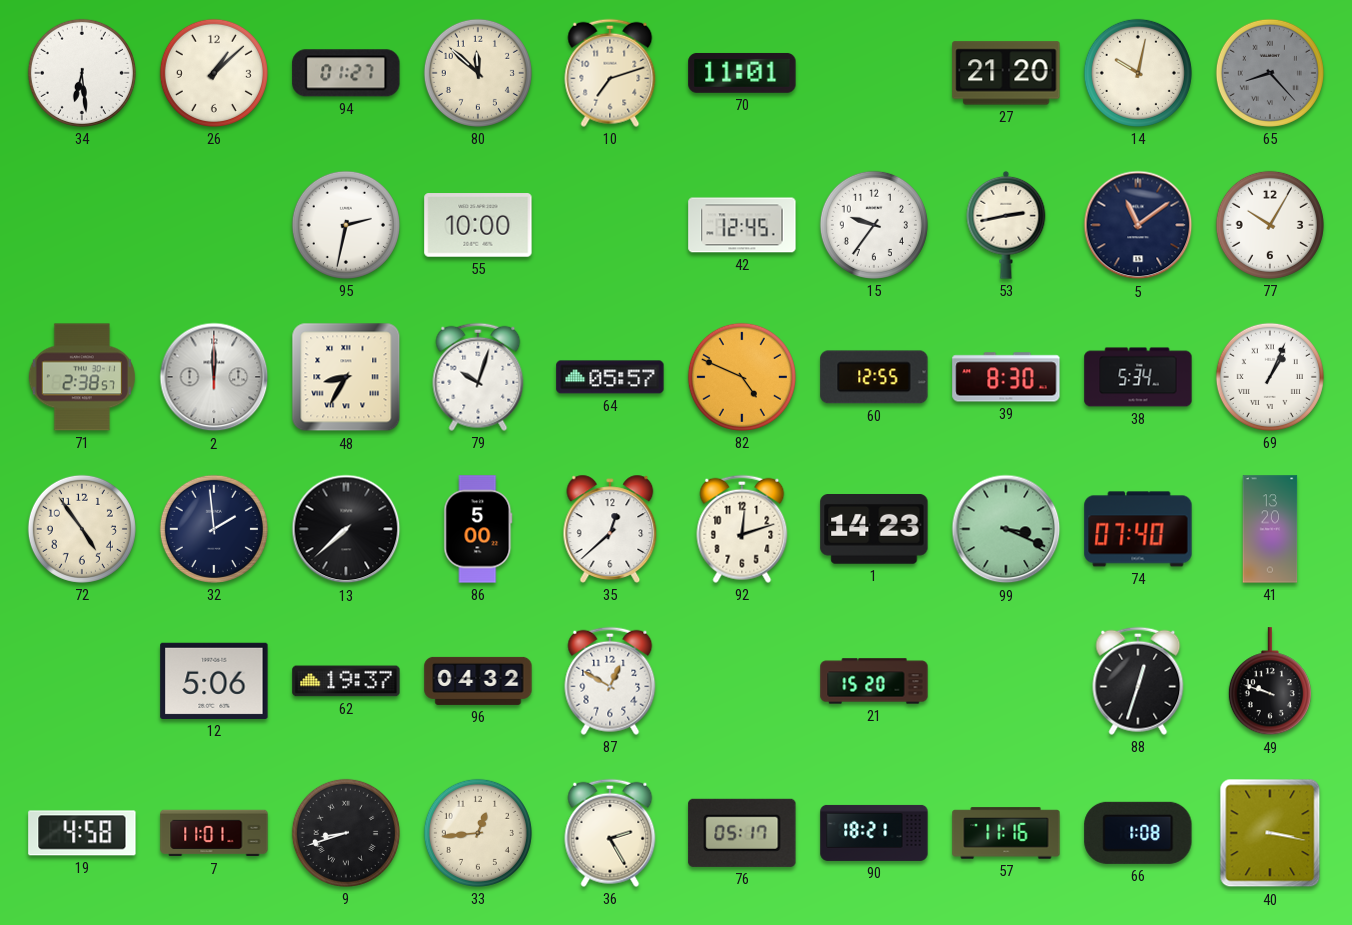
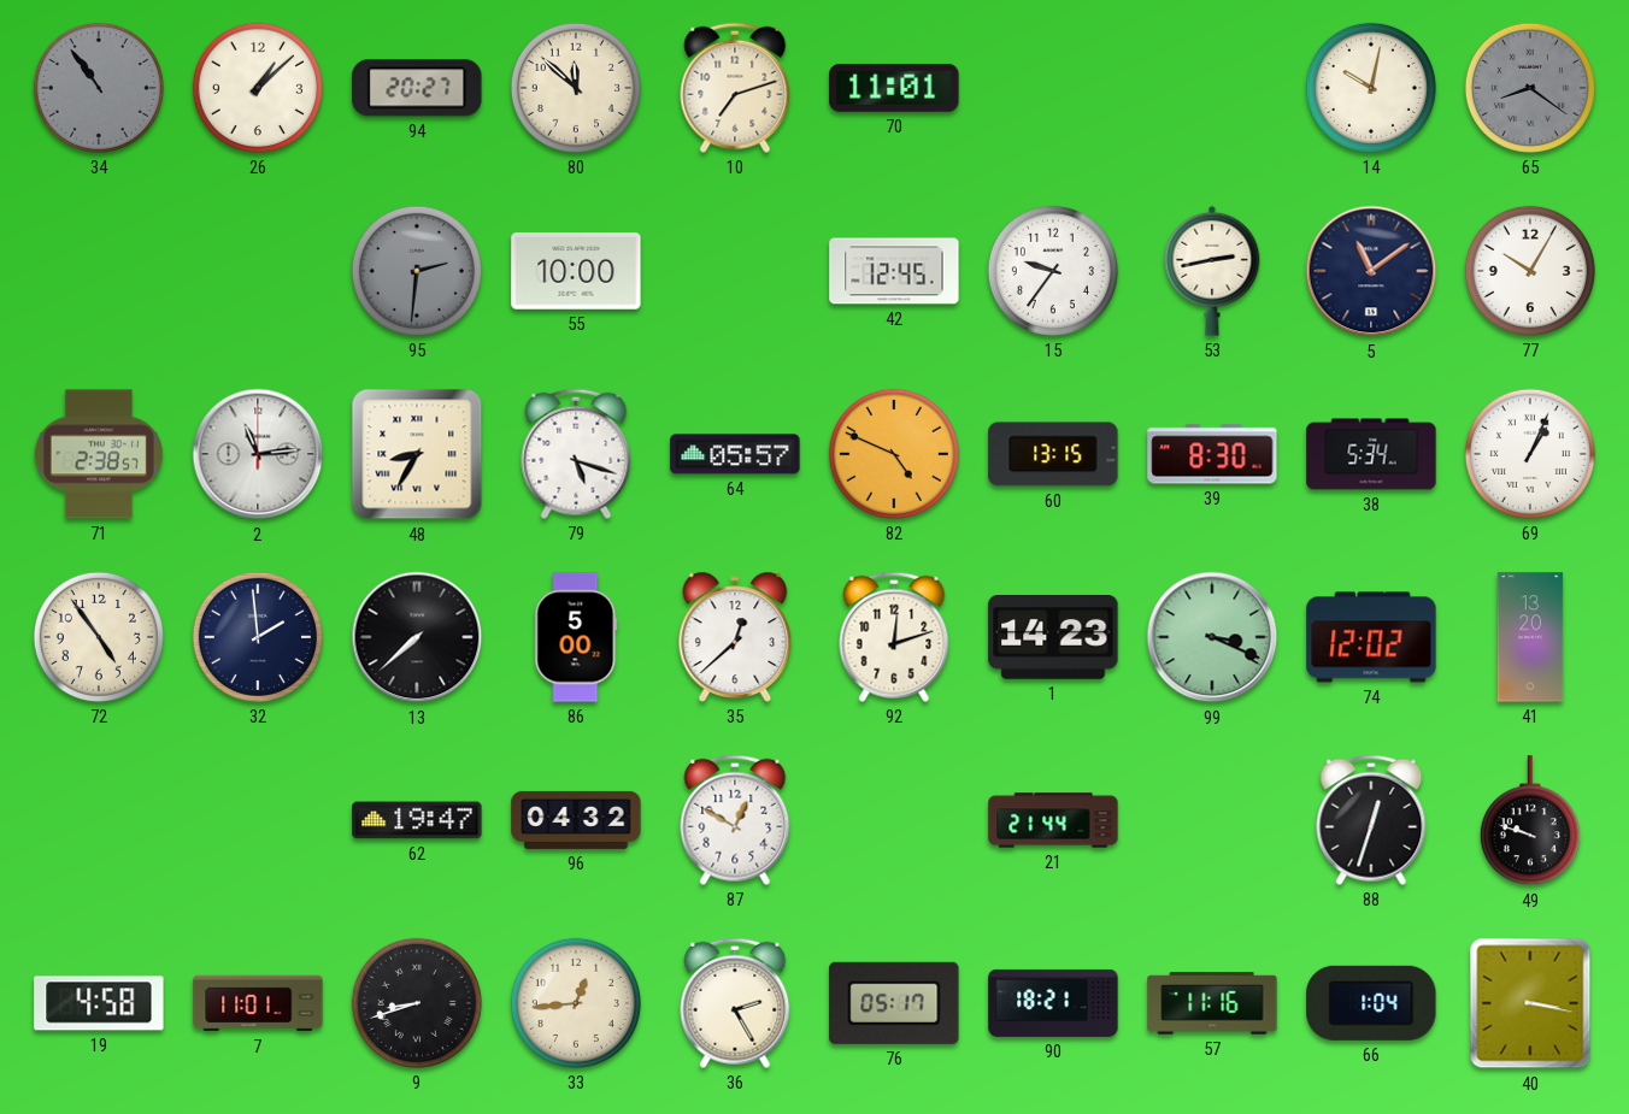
34: 6:29 -> 10:54
34 dial: white -> grey
94: 01:27 -> 20:27
27: 21:20 -> none
65: 8:23 -> 8:21
95: 2:32 -> 2:31
95 dial: white -> grey
2: 12:00 -> 11:14
79: 10:03 -> 5:18
60: 12:55 -> 13:15
74: 07:40 -> 12:02
12: 5:06 -> none
62: 19:37 -> 19:47
21: 15:20 -> 21:44
66: 1:08 -> 1:04
